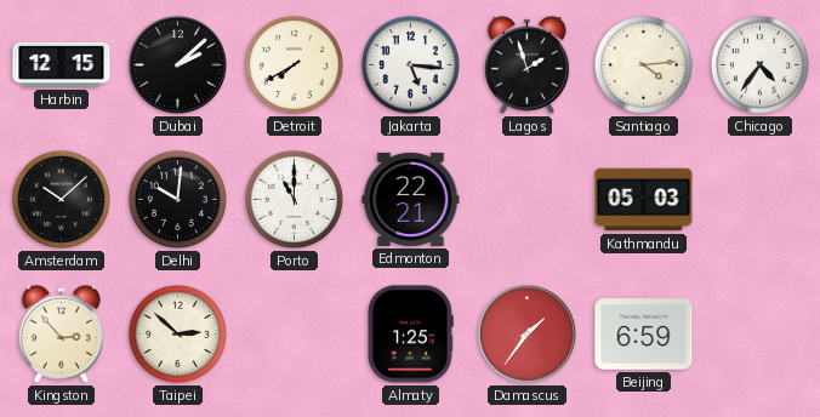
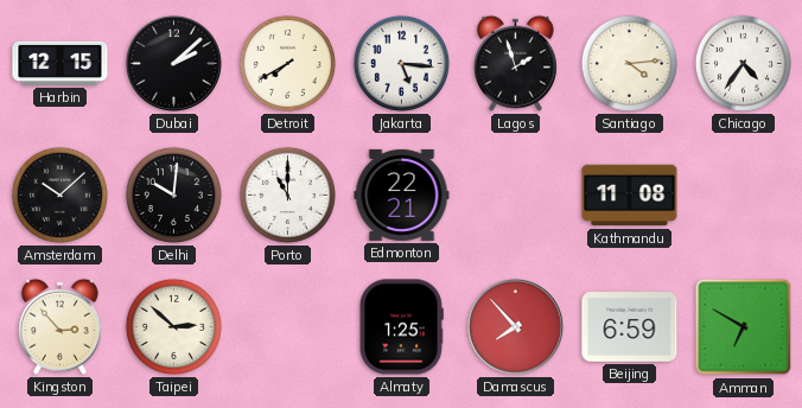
Kathmandu: 05:03 -> 11:08
Damascus: 1:36 -> 7:53
Amman: none -> 6:50
